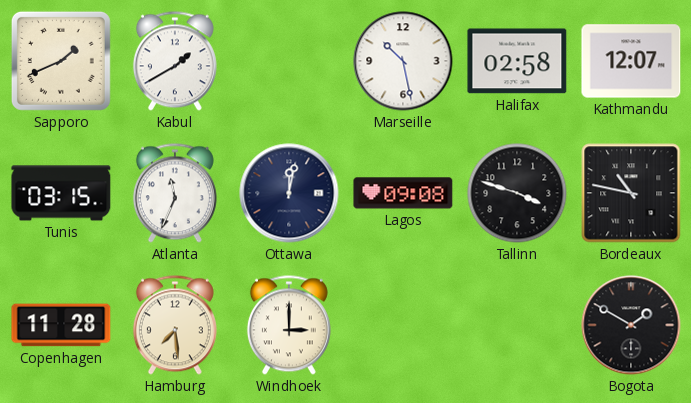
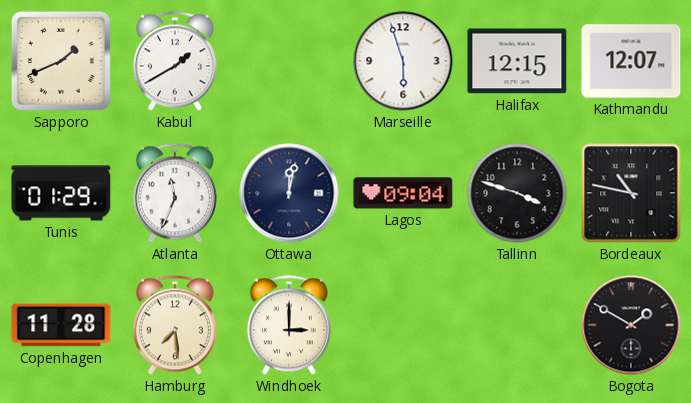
Marseille: 10:28 -> 5:57
Halifax: 02:58 -> 12:15
Tunis: 03:15 -> 01:29
Lagos: 09:08 -> 09:04
